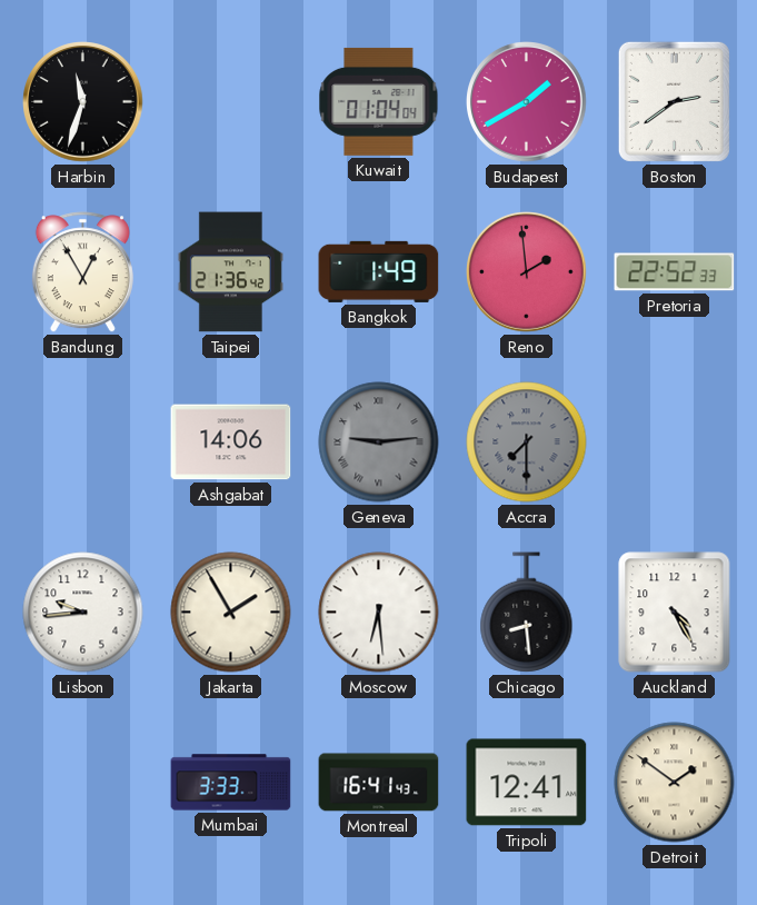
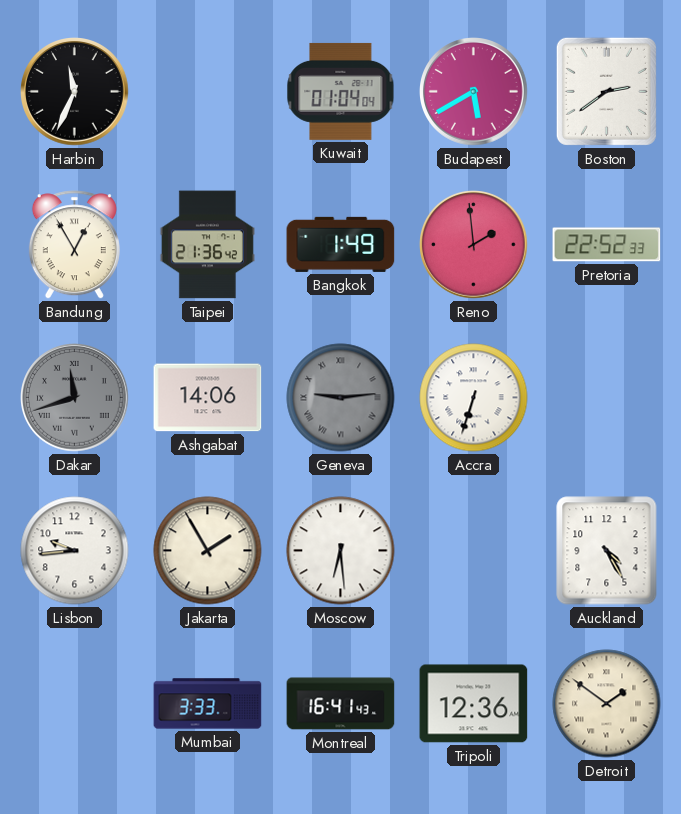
Harbin: 11:33 -> 11:34
Budapest: 1:40 -> 5:40
Dakar: none -> 11:42
Accra: 7:30 -> 6:33
Accra dial: grey -> white
Chicago: 8:29 -> none
Tripoli: 12:41 -> 12:36
